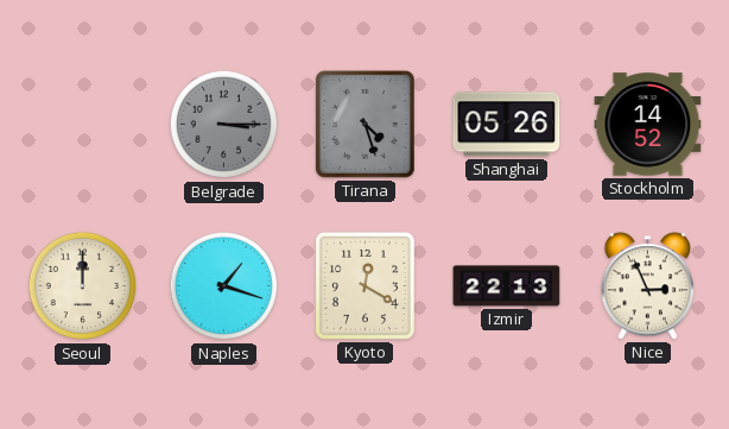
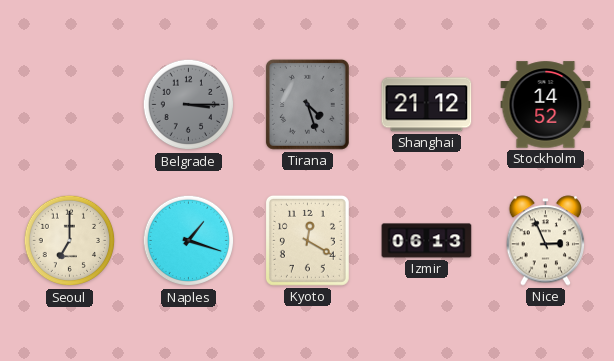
Shanghai: 05:26 -> 21:12
Seoul: 12:00 -> 7:00
Izmir: 22:13 -> 06:13
